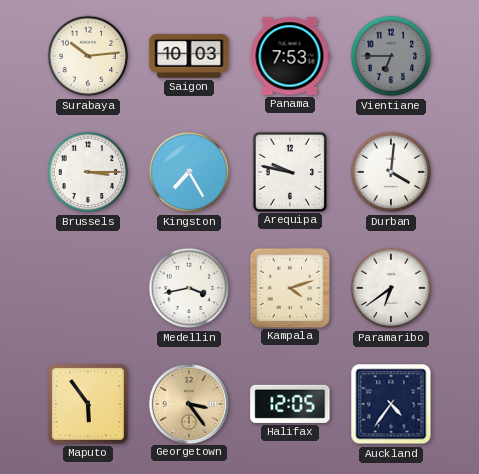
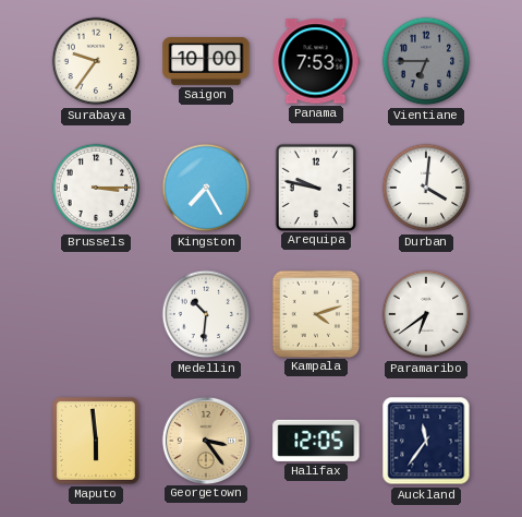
Surabaya: 10:14 -> 9:36
Saigon: 10:03 -> 10:00
Medellin: 3:43 -> 10:31
Maputo: 5:54 -> 5:59
Auckland: 4:36 -> 11:36
